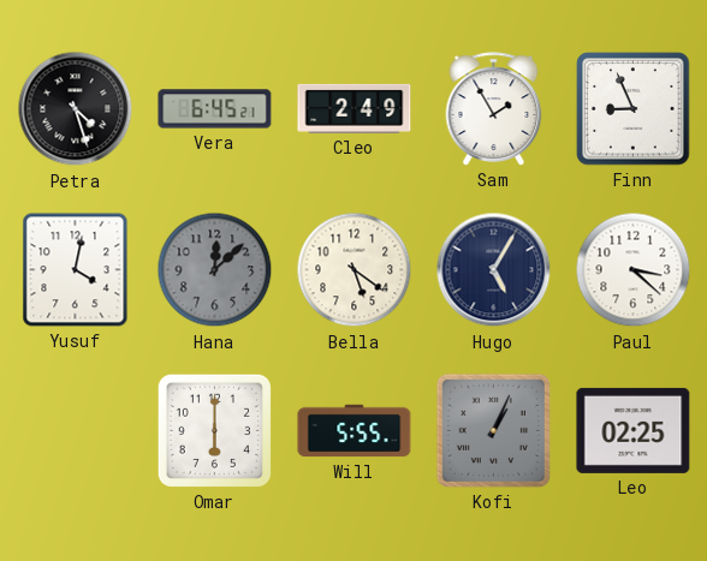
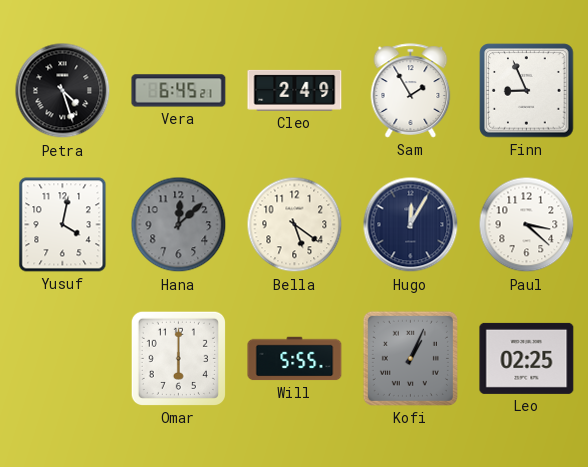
Hugo: 5:05 -> 12:05
